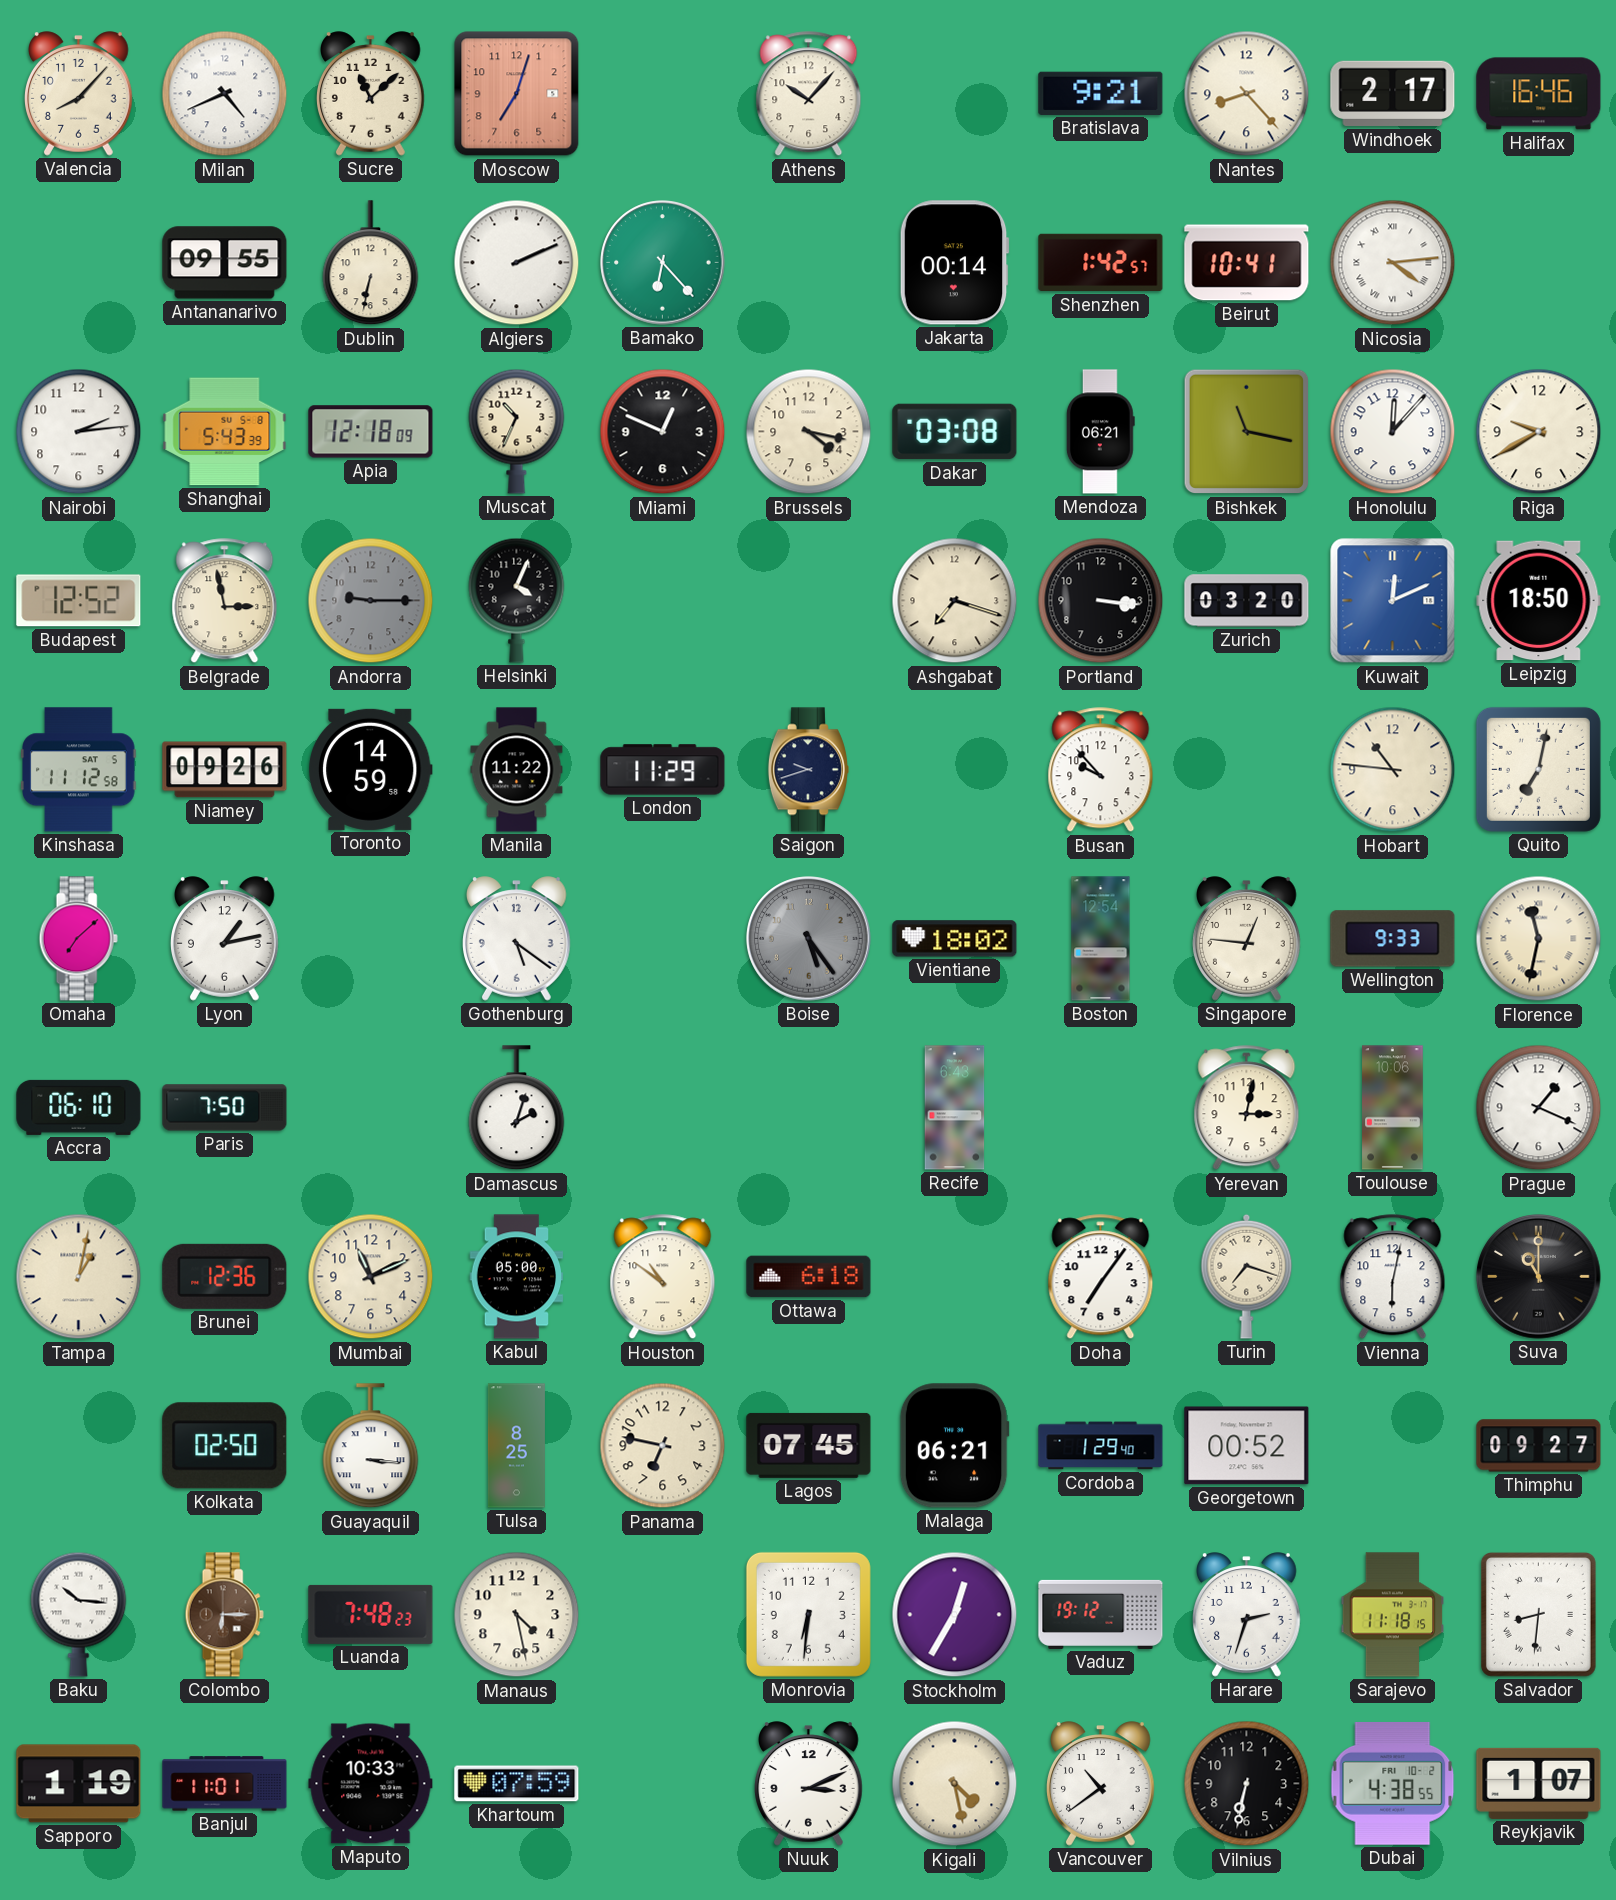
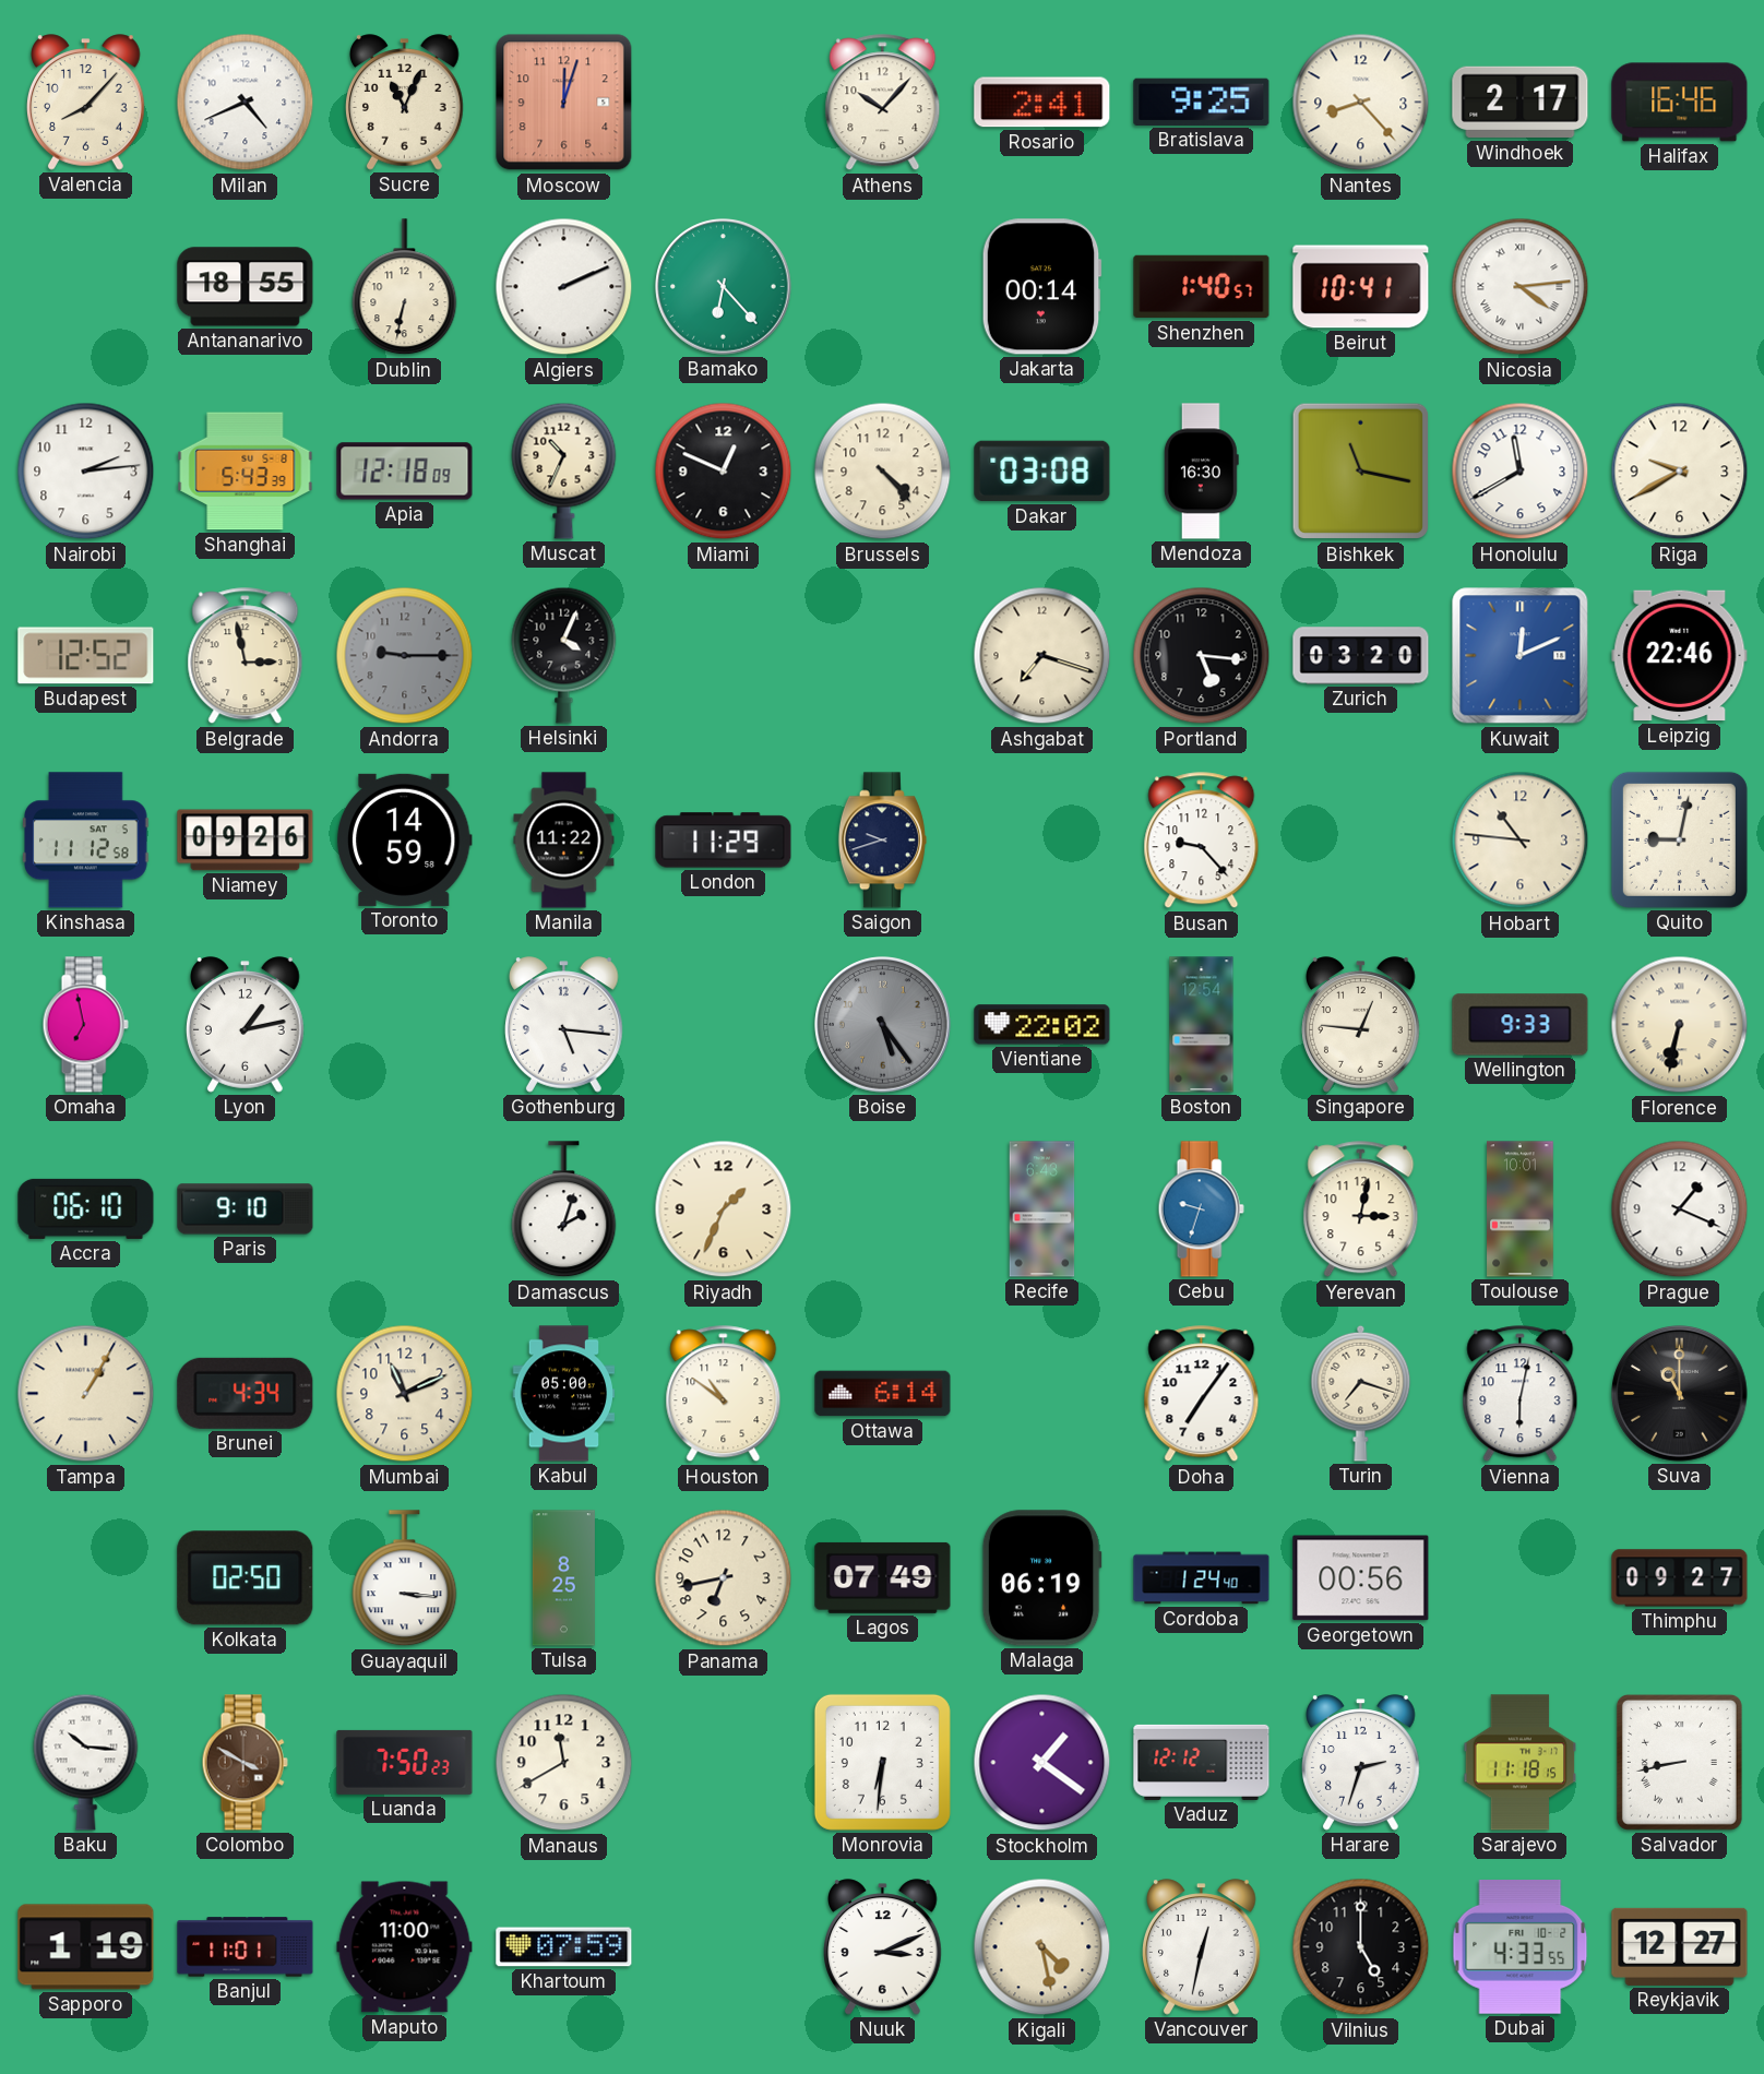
Sucre: 11:08 -> 11:04
Moscow: 7:03 -> 12:03
Rosario: none -> 2:41
Bratislava: 9:21 -> 9:25
Antananarivo: 09:55 -> 18:55
Shenzhen: 1:42 -> 1:40
Brussels: 4:17 -> 4:23
Mendoza: 06:21 -> 16:30
Honolulu: 12:07 -> 11:40
Portland: 3:16 -> 5:16
Leipzig: 18:50 -> 22:46
Busan: 9:53 -> 9:23
Quito: 7:02 -> 9:02
Omaha: 7:08 -> 6:58
Gothenburg: 5:21 -> 5:16
Vientiane: 18:02 -> 22:02
Florence: 11:32 -> 6:32
Paris: 7:50 -> 9:10
Riyadh: none -> 1:34
Cebu: none -> 9:33
Toulouse: 10:06 -> 10:01
Tampa: 1:02 -> 1:05
Brunei: 12:36 -> 4:34
Ottawa: 6:18 -> 6:14
Panama: 6:47 -> 6:43
Lagos: 07:45 -> 07:49
Malaga: 06:21 -> 06:19
Cordoba: 1:29 -> 1:24
Georgetown: 00:52 -> 00:56
Colombo: 6:15 -> 3:50
Luanda: 7:48 -> 7:50
Manaus: 4:28 -> 11:40
Stockholm: 12:35 -> 1:21
Vaduz: 19:12 -> 12:12
Salvador: 8:31 -> 8:43
Maputo: 10:33 -> 11:00
Vancouver: 10:39 -> 12:32
Vilnius: 6:32 -> 5:00
Dubai: 4:38 -> 4:33
Reykjavik: 1:07 -> 12:27
